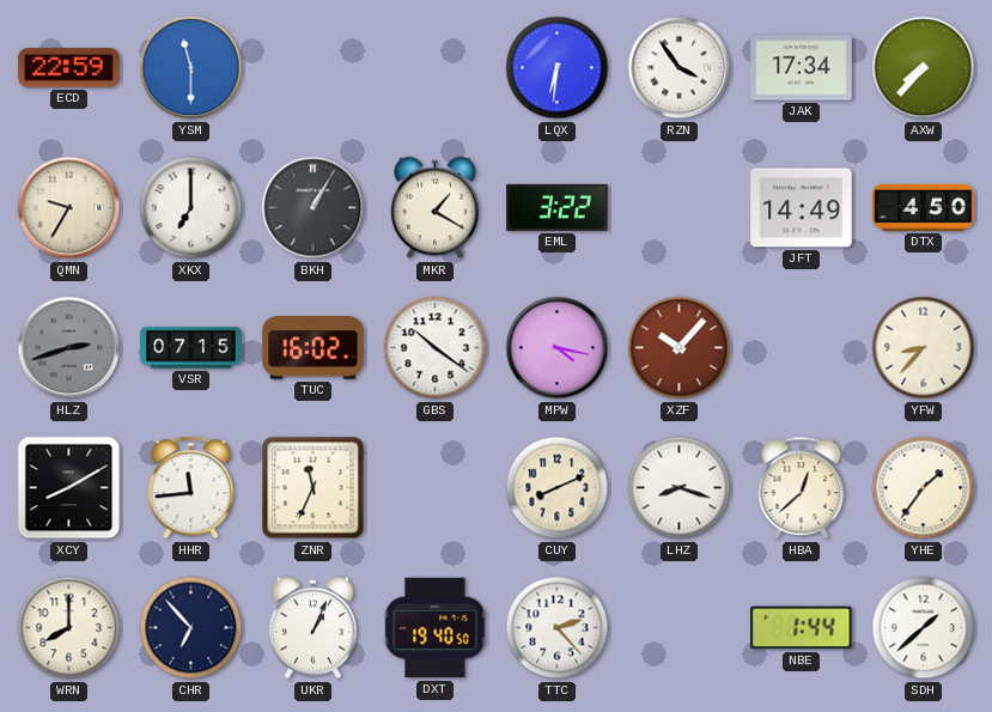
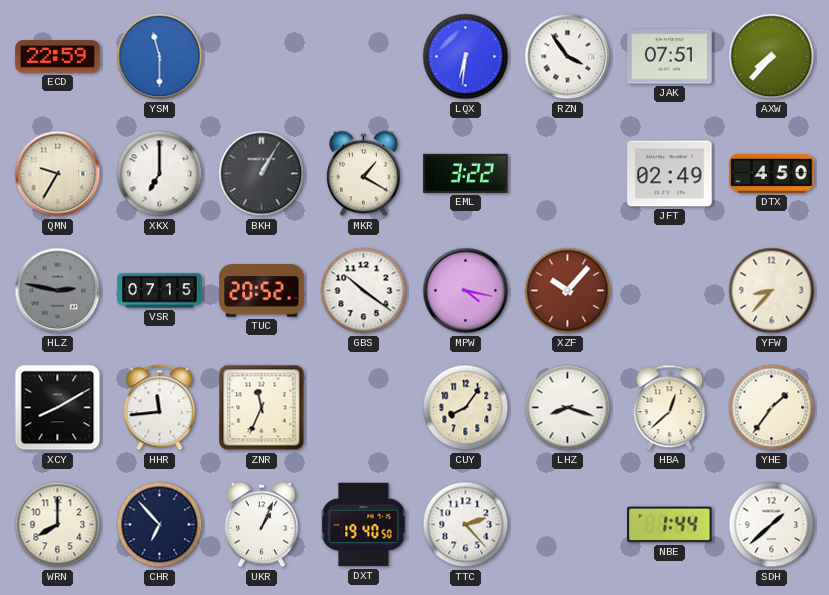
JAK: 17:34 -> 07:51
JFT: 14:49 -> 02:49
HLZ: 2:42 -> 2:47
TUC: 16:02 -> 20:52
CUY: 8:11 -> 8:06
